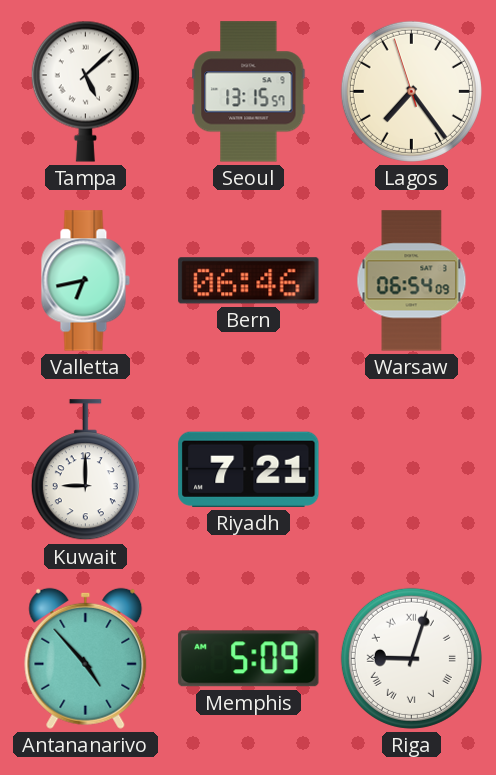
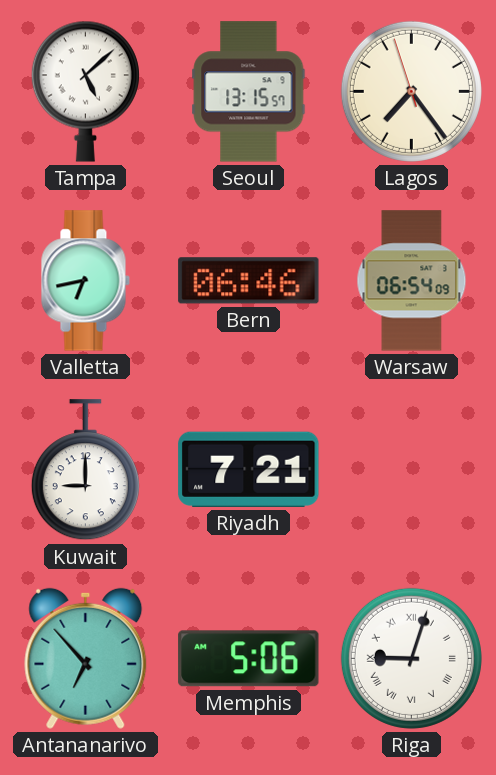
Antananarivo: 4:53 -> 6:53
Memphis: 5:09 -> 5:06
